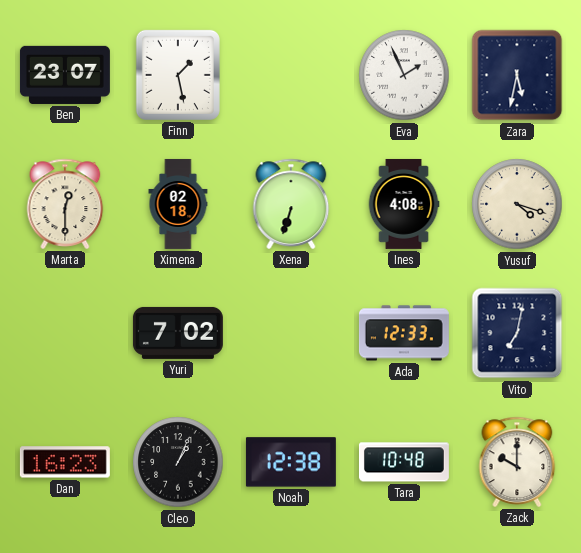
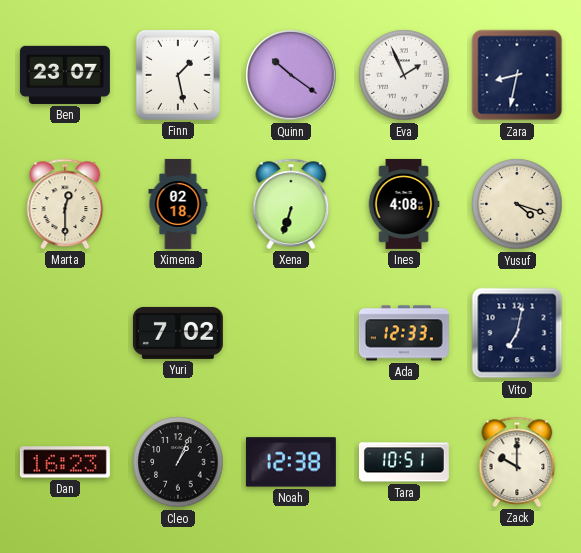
Quinn: none -> 10:21
Zara: 5:32 -> 8:32
Tara: 10:48 -> 10:51
